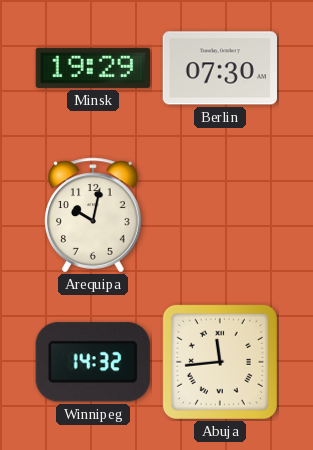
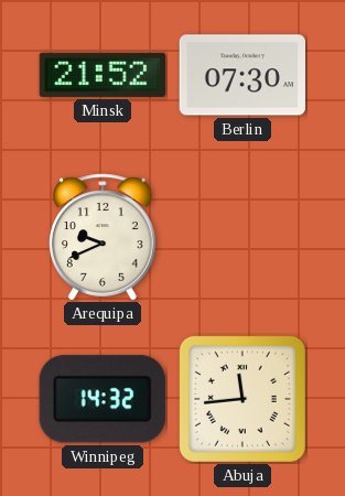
Minsk: 19:29 -> 21:52
Arequipa: 10:02 -> 9:41
